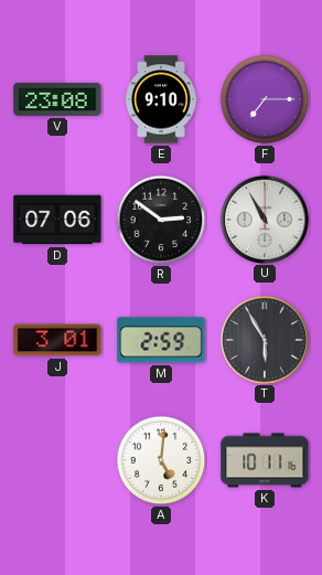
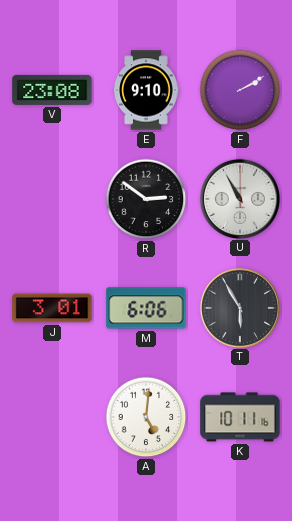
F: 7:15 -> 2:10
D: 07:06 -> none
M: 2:59 -> 6:06
